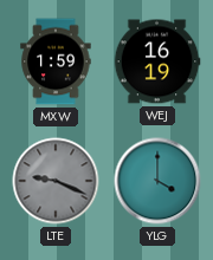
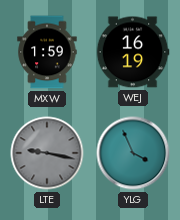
LTE: 9:19 -> 9:17
YLG: 4:00 -> 3:56
